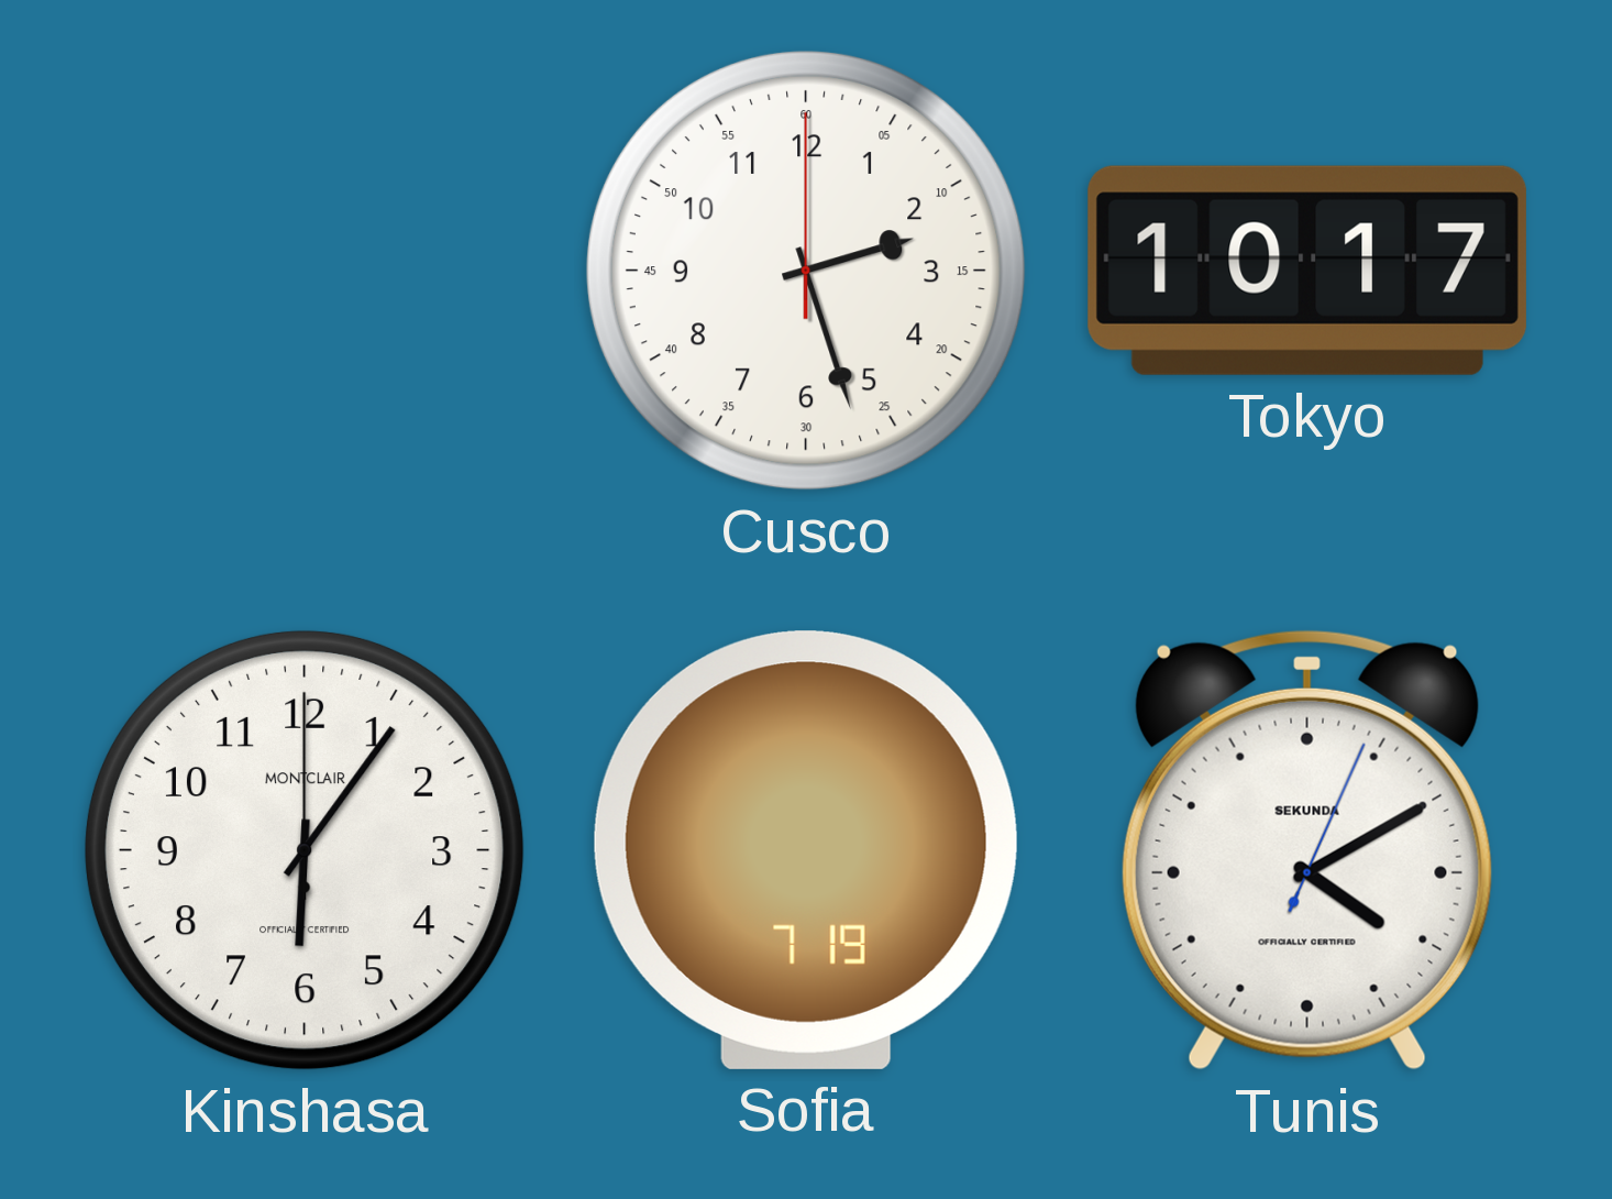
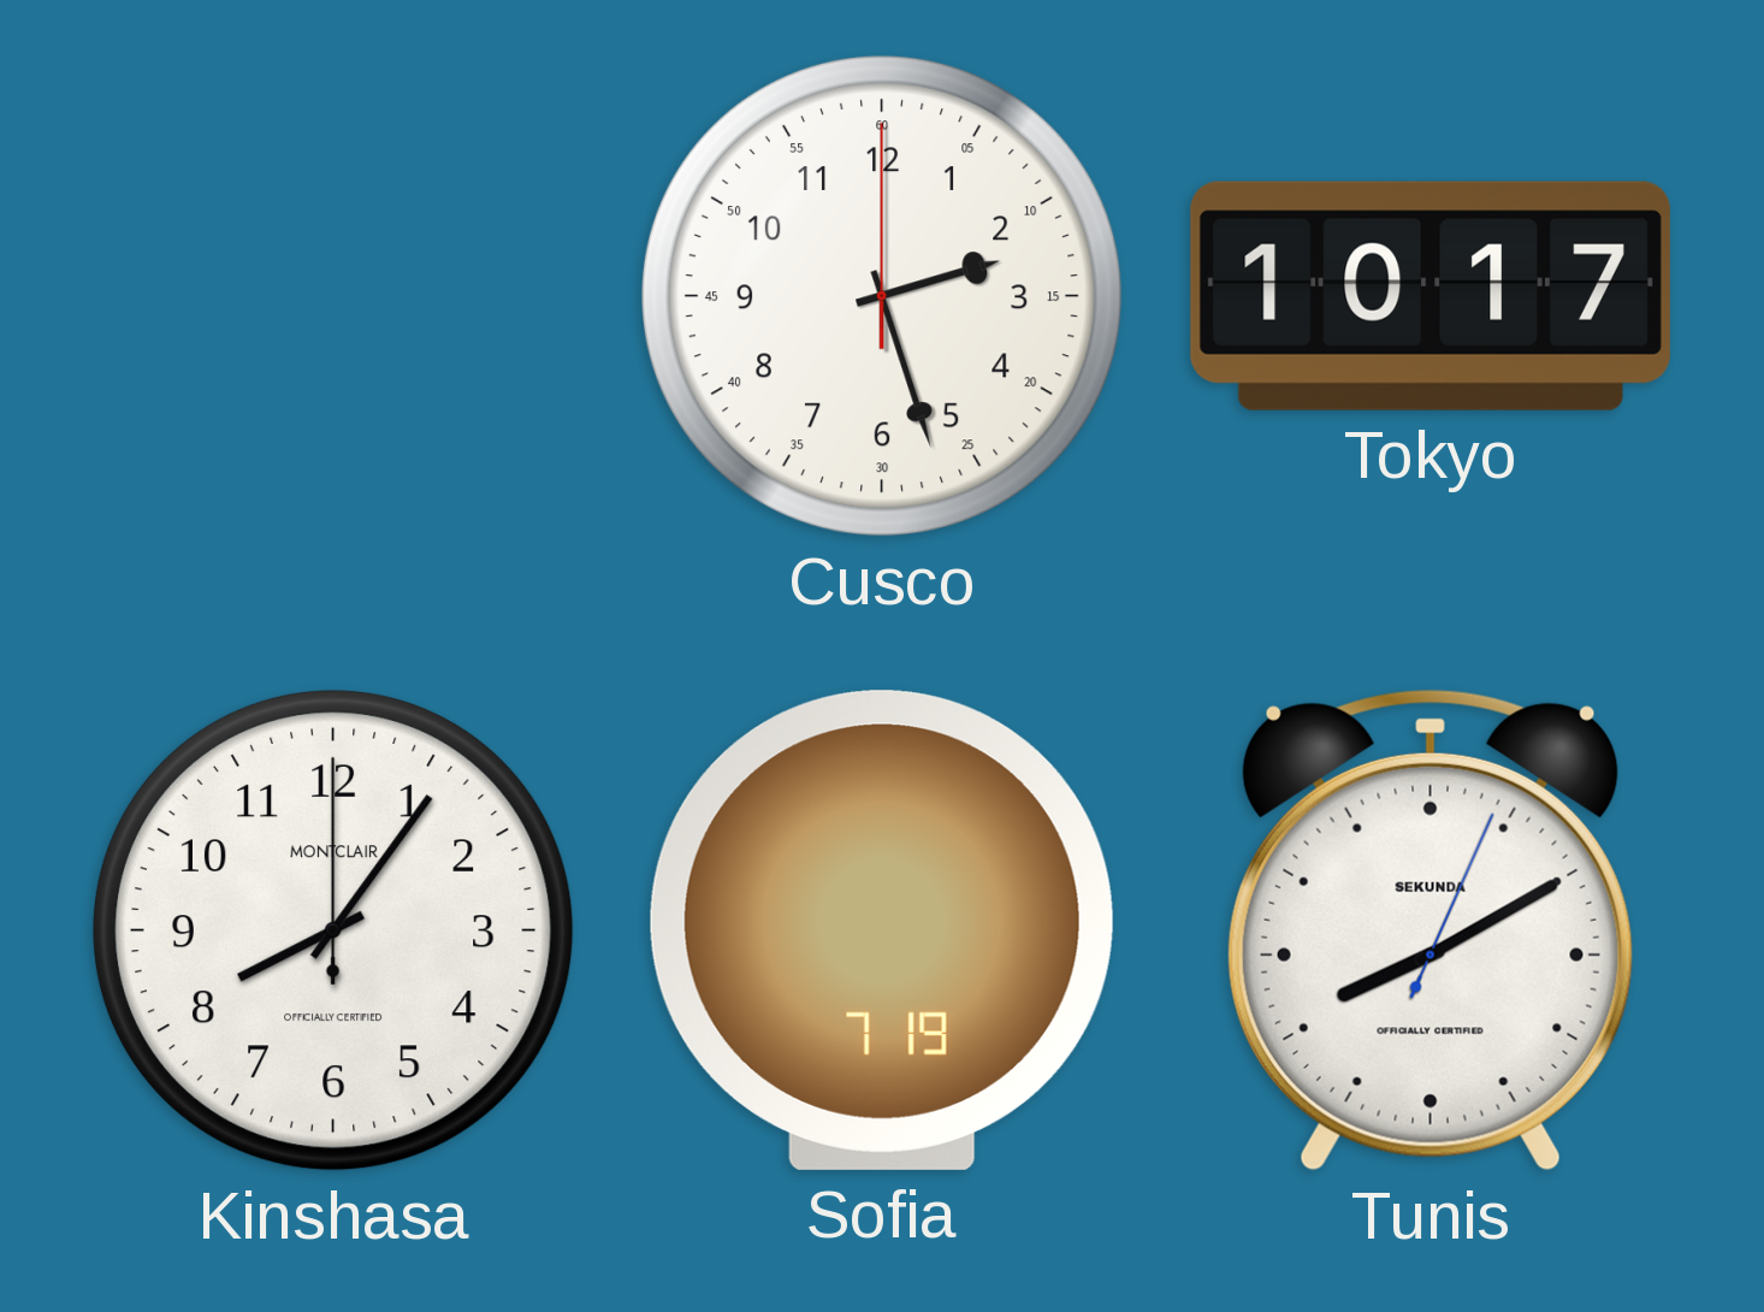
Kinshasa: 6:06 -> 8:06
Tunis: 4:10 -> 8:10
